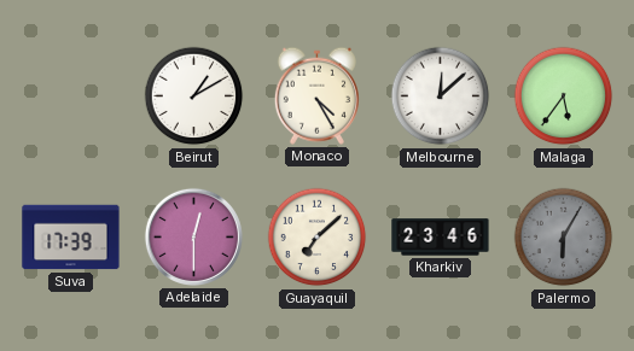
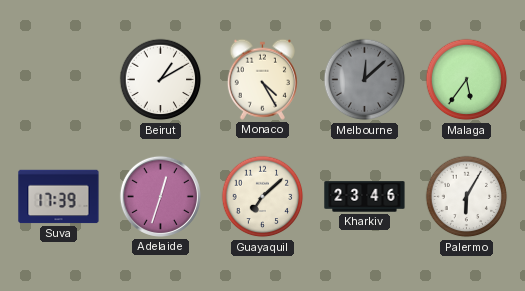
Melbourne dial: white -> grey
Adelaide: 12:30 -> 12:33
Palermo dial: grey -> white
